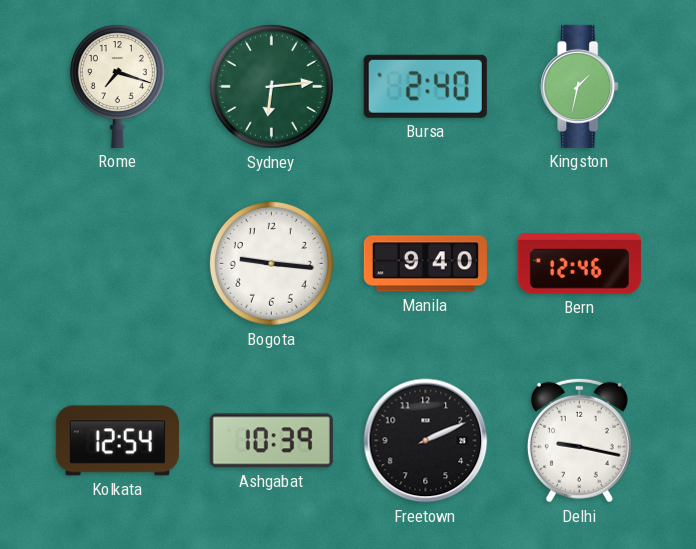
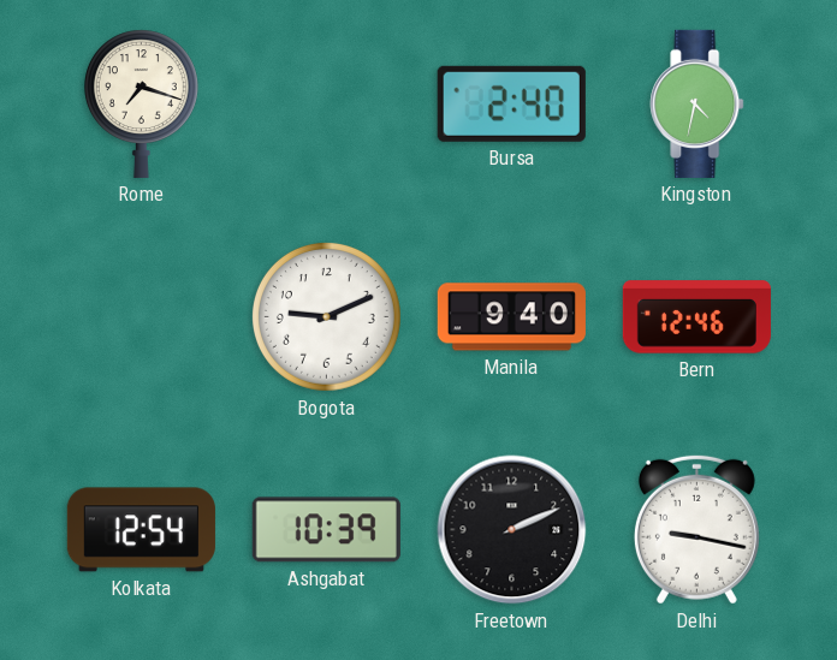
Sydney: 6:14 -> none
Kingston: 1:32 -> 4:32
Bogota: 9:16 -> 9:11
